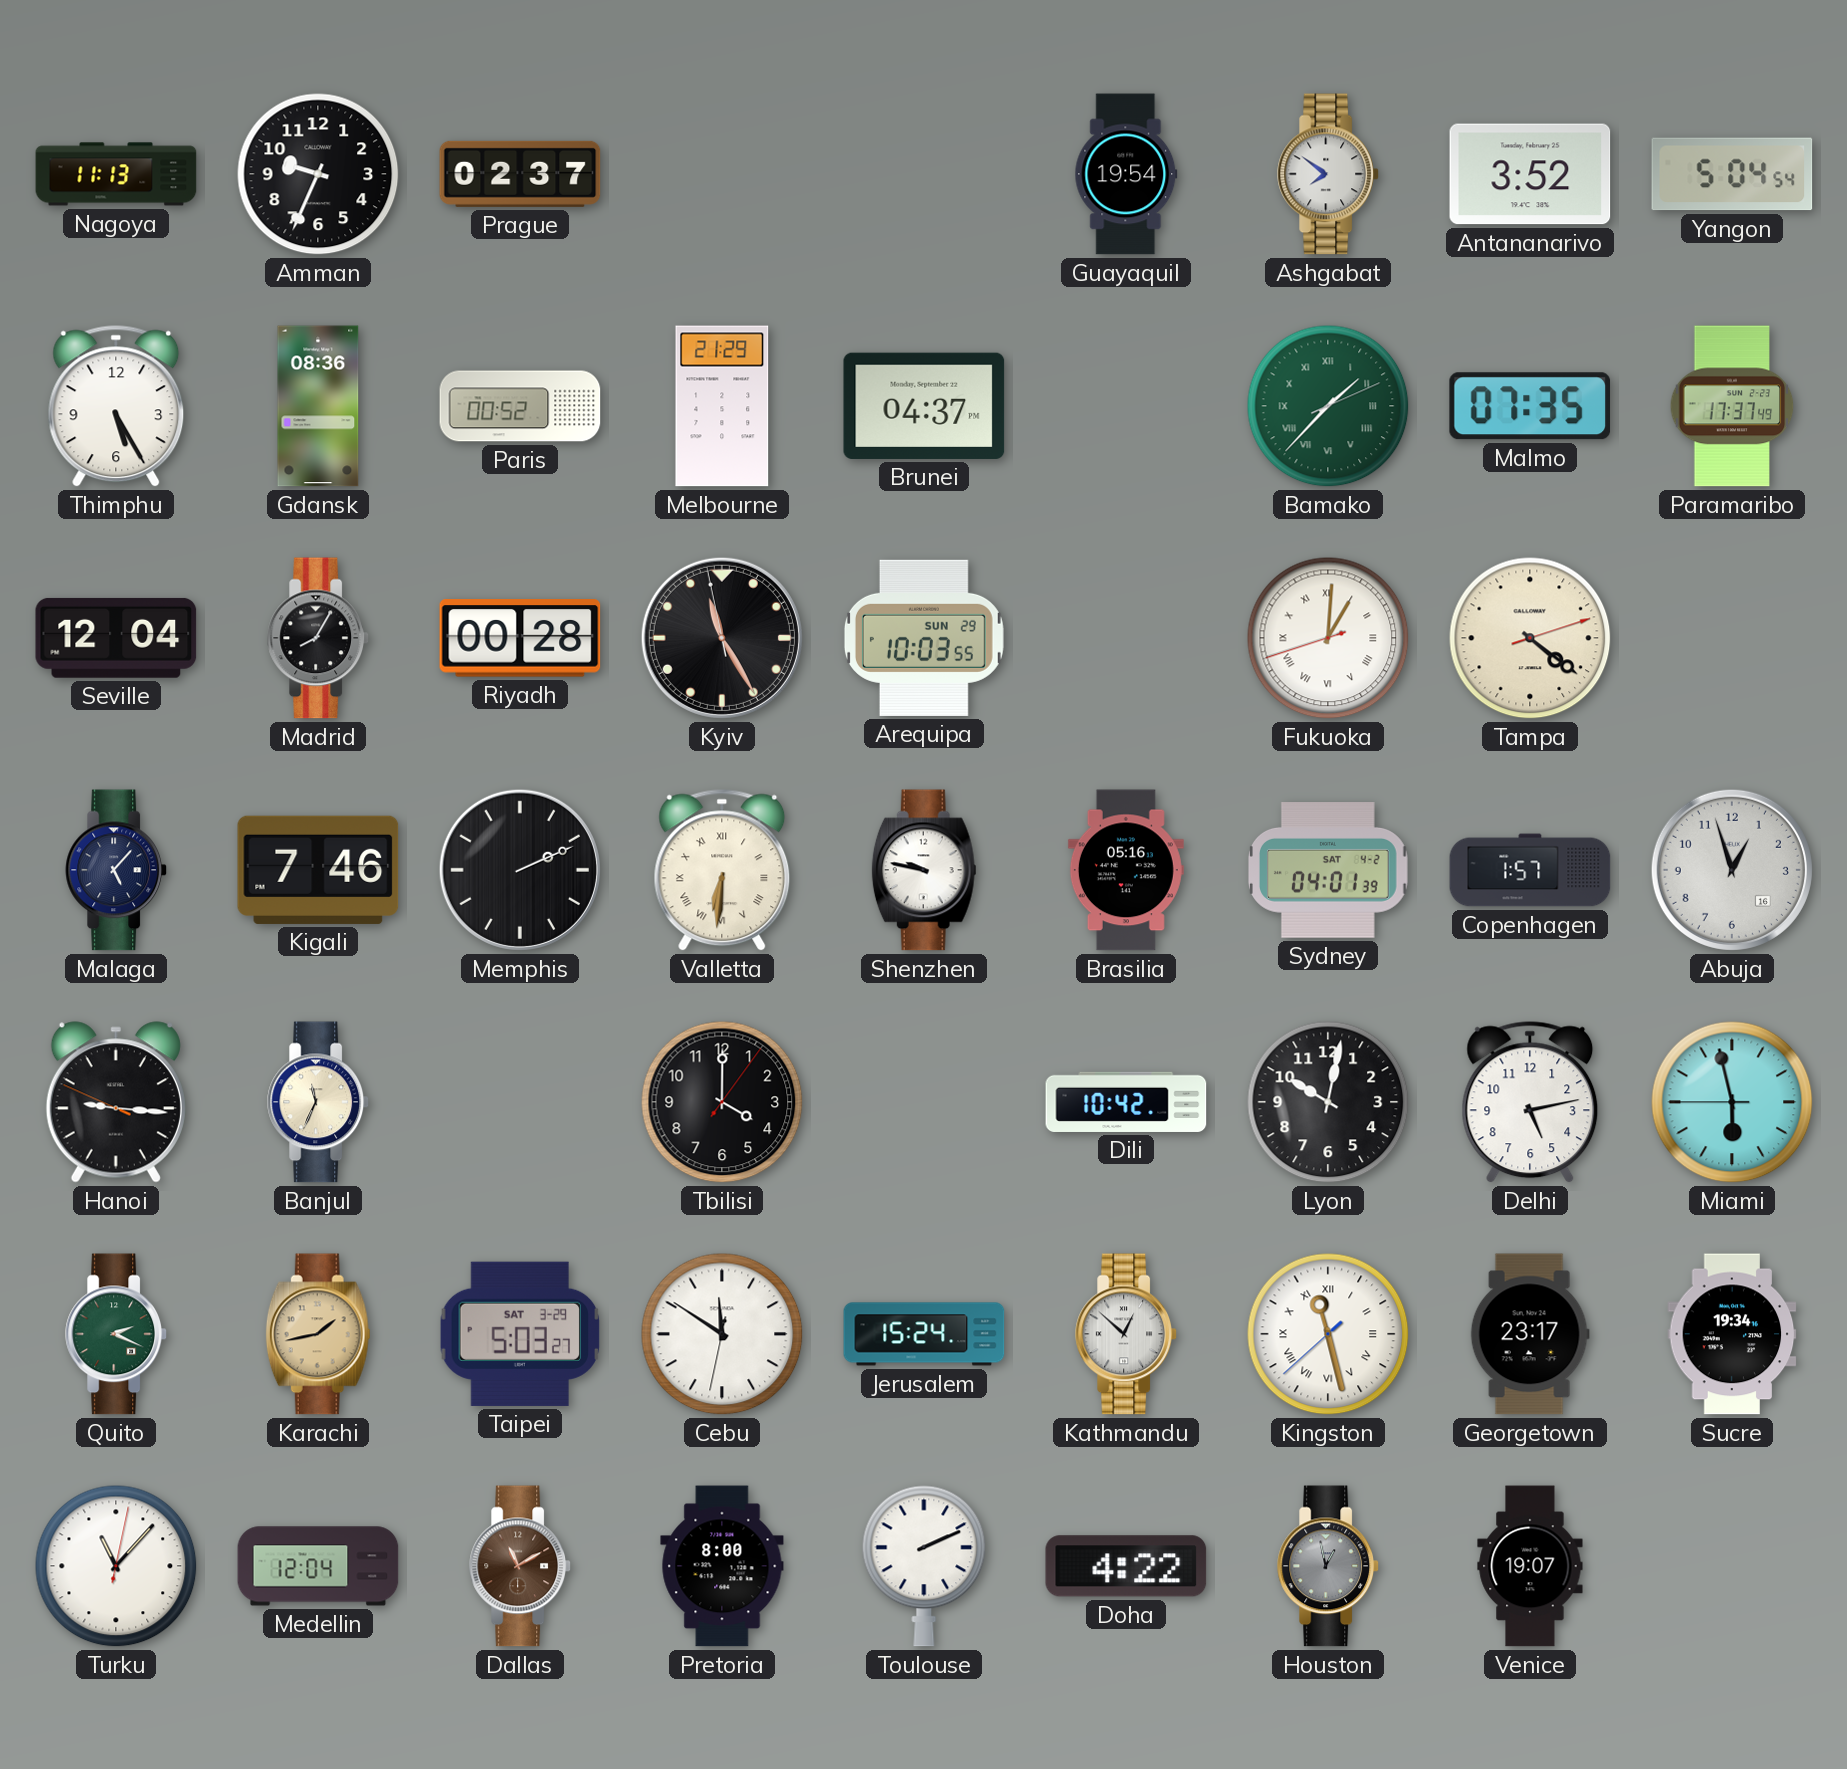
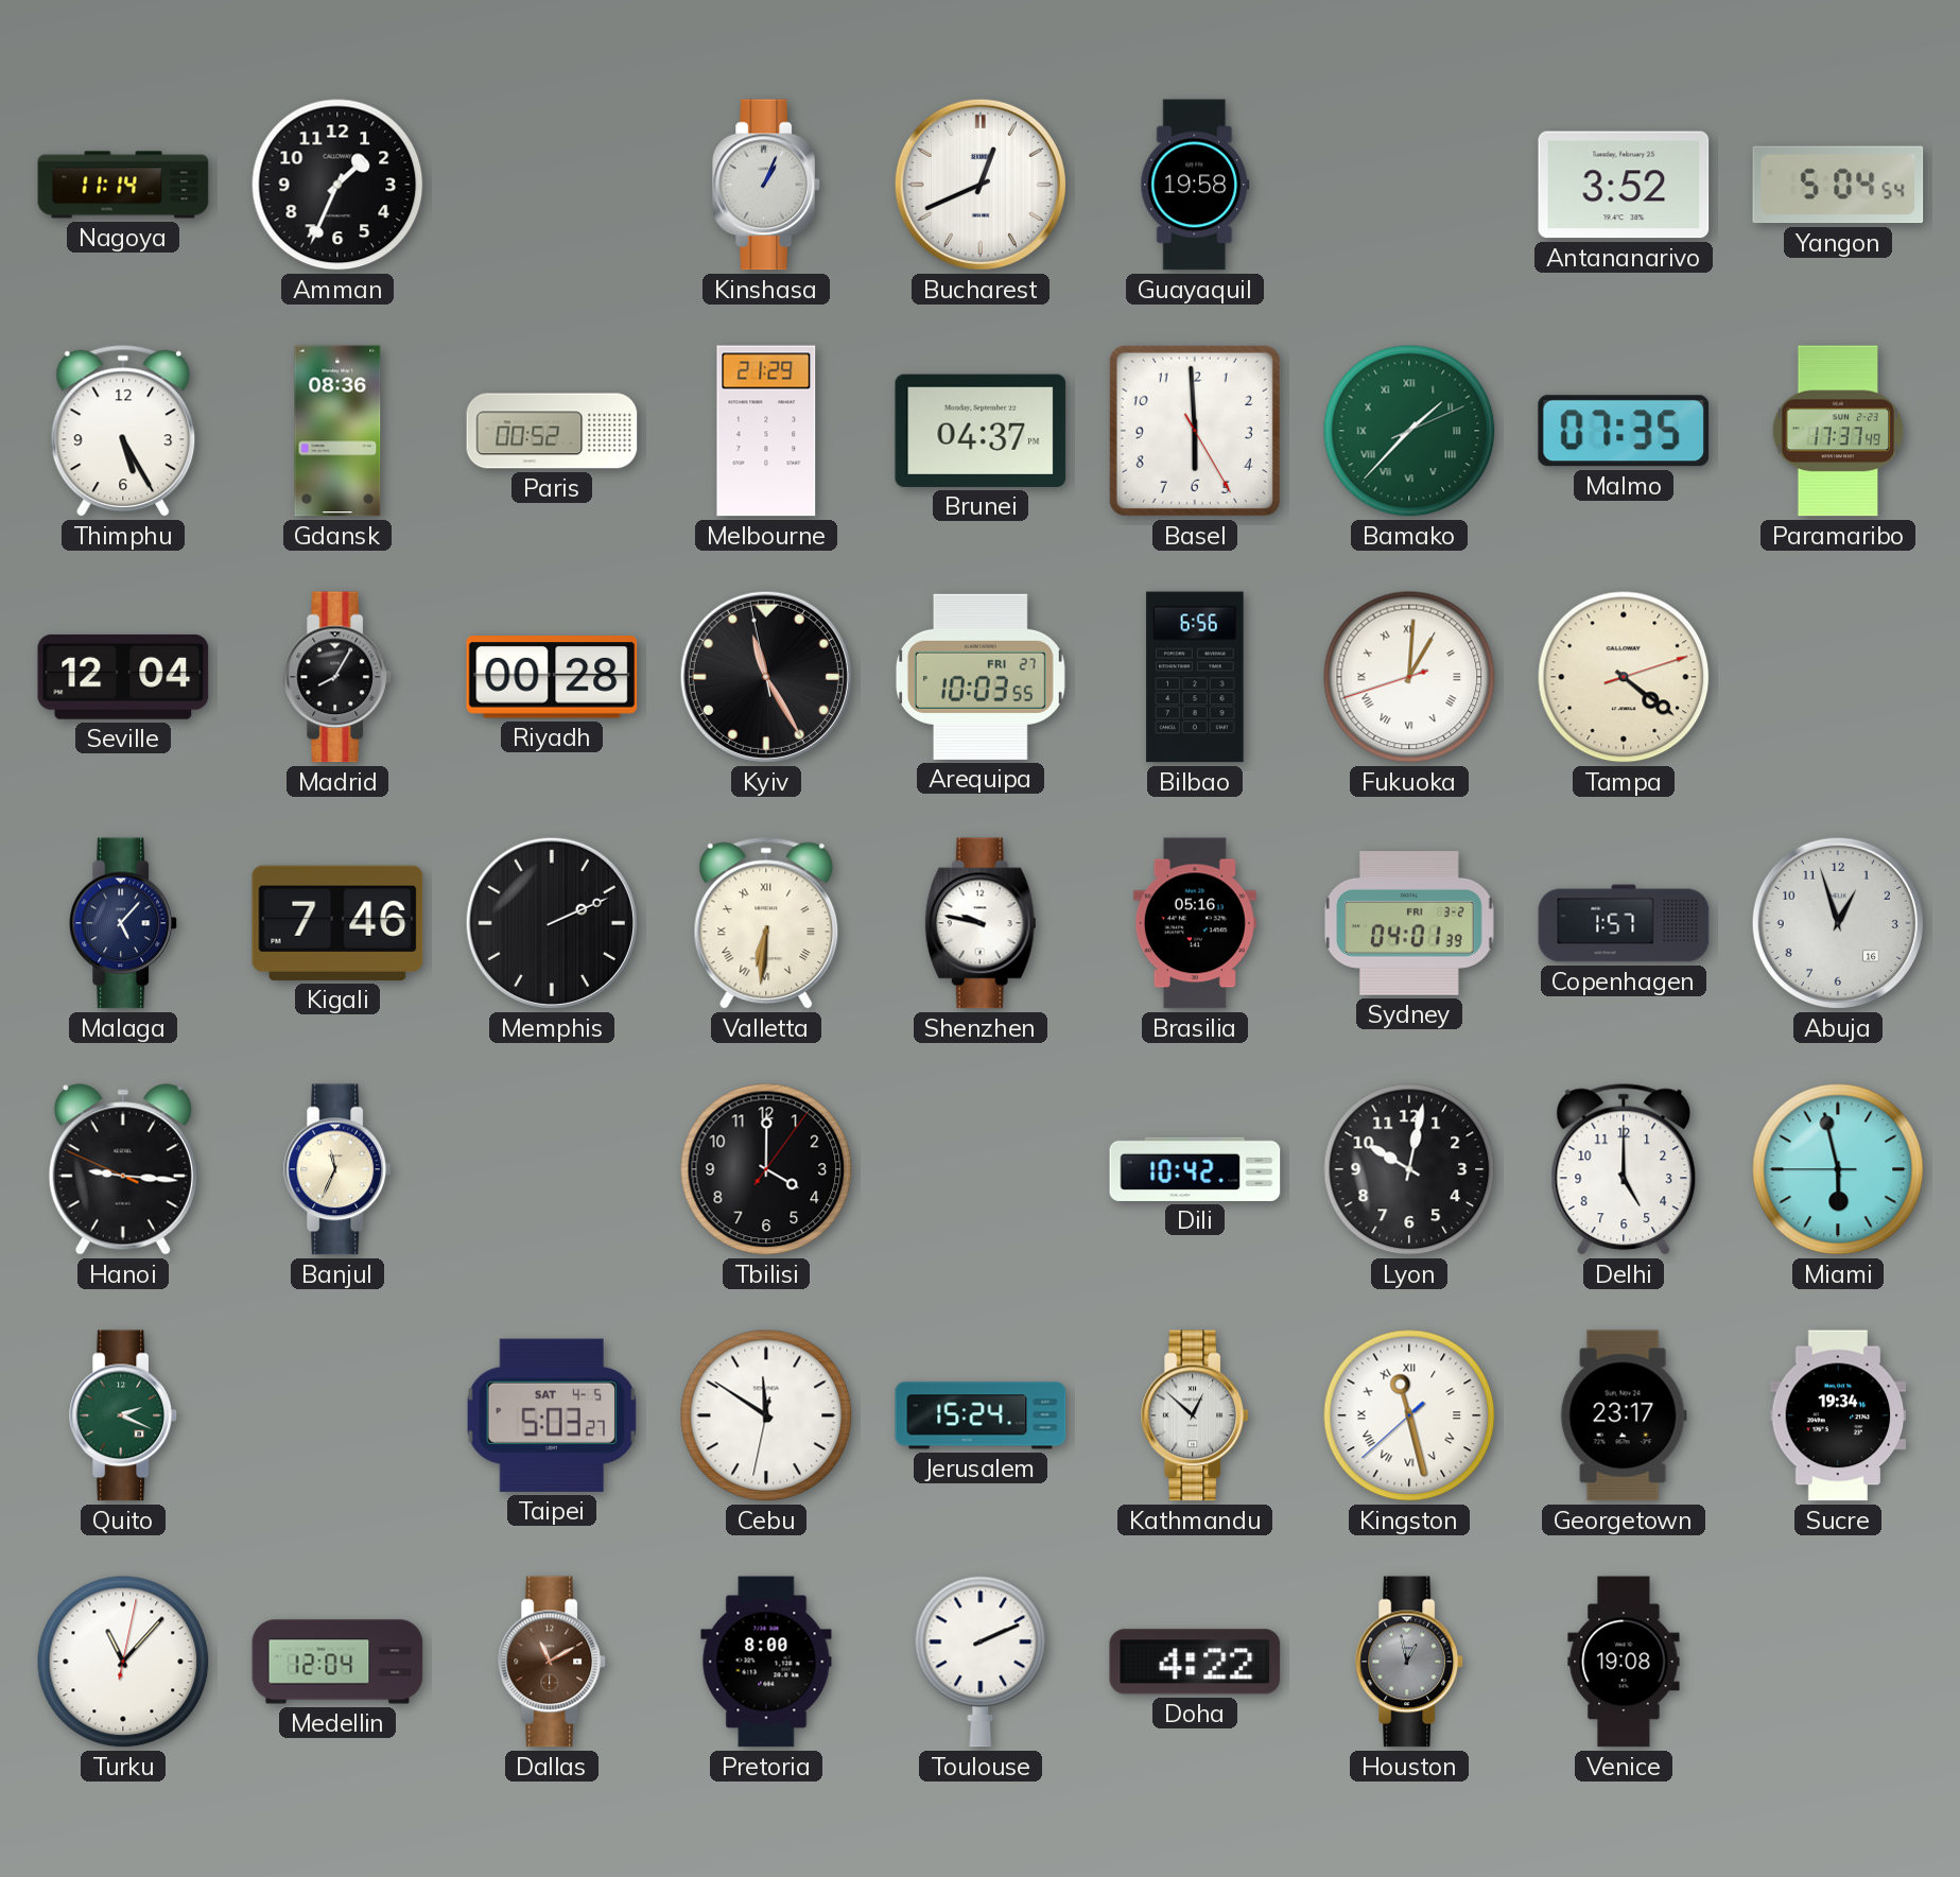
Nagoya: 11:13 -> 11:14
Amman: 9:34 -> 1:34
Prague: 02:37 -> none
Kinshasa: none -> 1:04
Bucharest: none -> 12:41
Guayaquil: 19:54 -> 19:58
Ashgabat: 7:51 -> none
Basel: none -> 5:59
Arequipa date: SUN 29 -> FRI 27
Bilbao: none -> 6:56
Sydney date: SAT 4-2 -> FRI 3-2
Delhi: 5:13 -> 5:00
Karachi: 1:43 -> none
Taipei date: SAT 3-29 -> SAT 4-5
Venice: 19:07 -> 19:08
